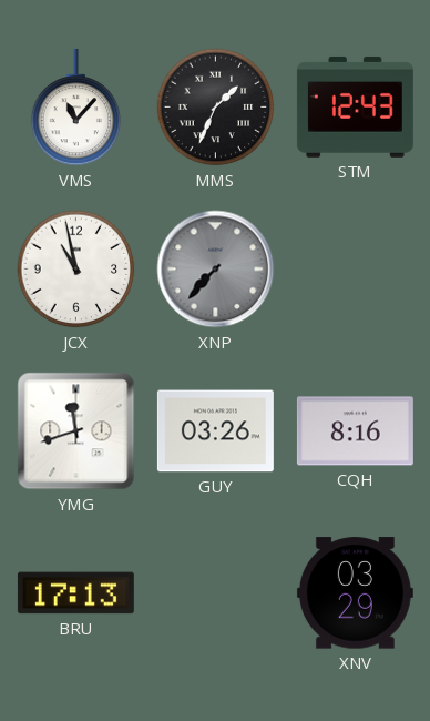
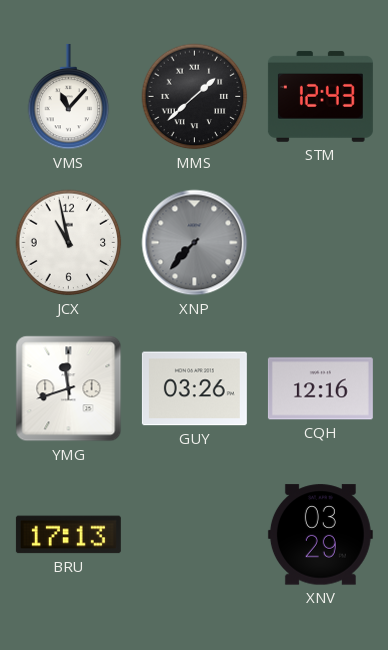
MMS: 1:34 -> 1:38
CQH: 8:16 -> 12:16
